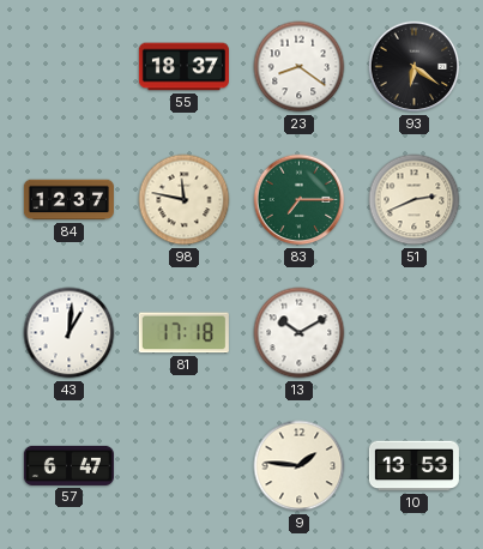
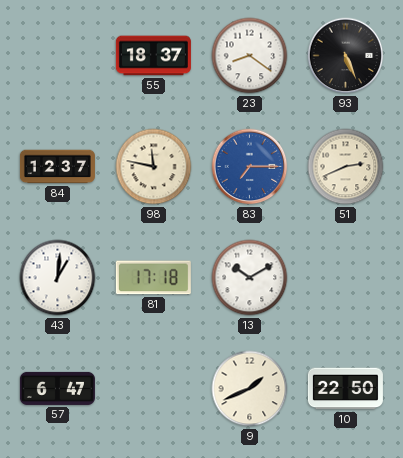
93: 6:21 -> 5:26
83 dial: green -> blue
9: 1:46 -> 1:41
10: 13:53 -> 22:50
